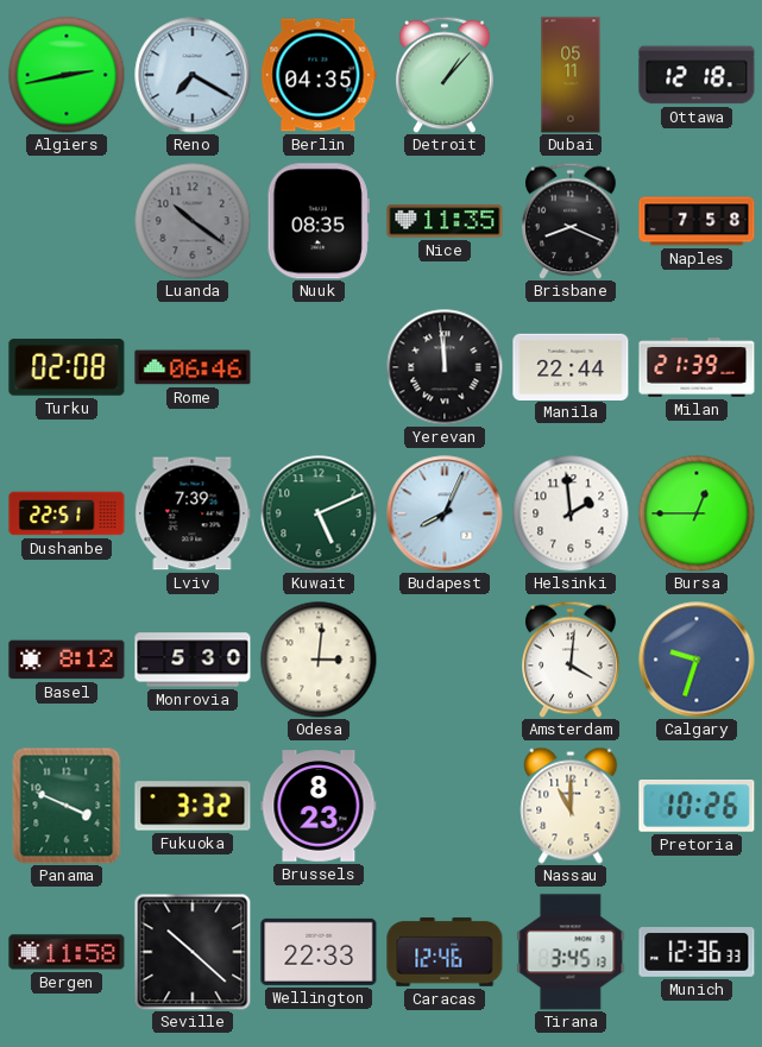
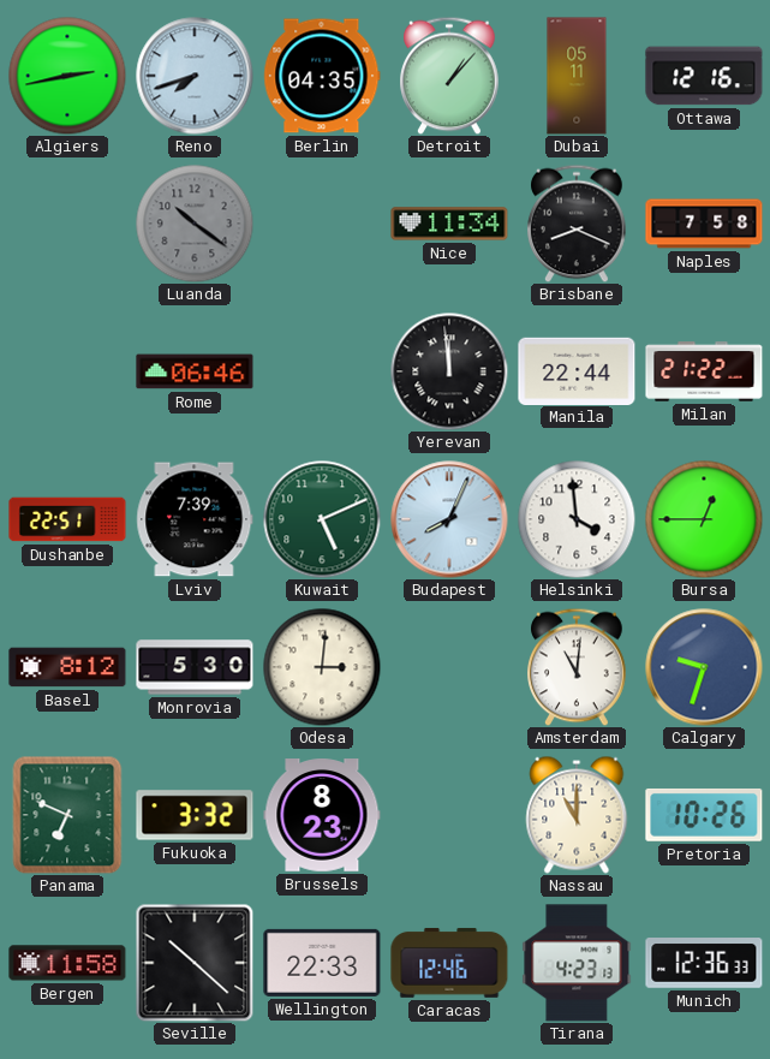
Reno: 7:20 -> 7:42
Ottawa: 12:18 -> 12:16
Nuuk: 08:35 -> none
Nice: 11:35 -> 11:34
Turku: 02:08 -> none
Milan: 21:39 -> 21:22
Helsinki: 1:59 -> 3:59
Amsterdam: 4:01 -> 11:01
Panama: 3:49 -> 6:49
Tirana: 3:45 -> 4:23
